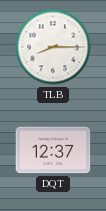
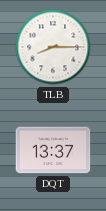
DQT: 12:37 -> 13:37
